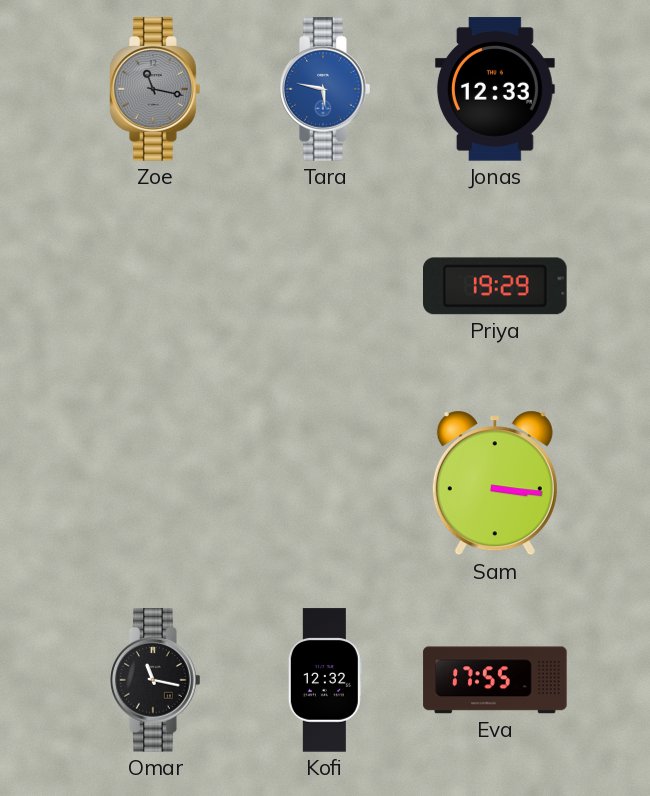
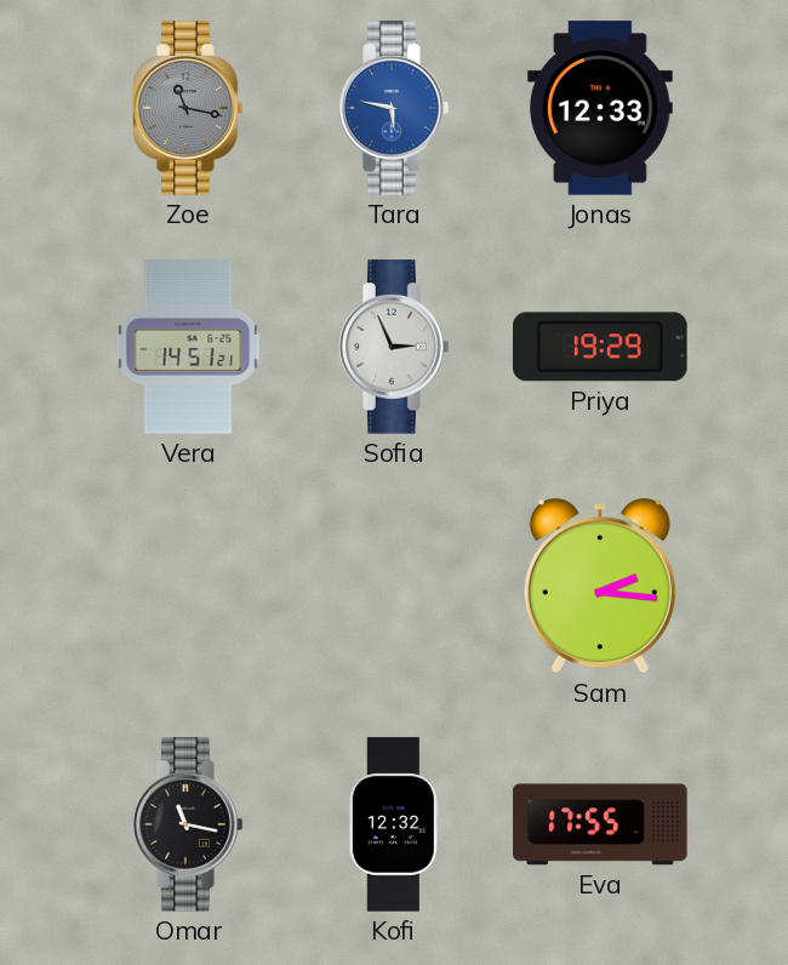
Vera: none -> 14:51
Sofia: none -> 2:56
Sam: 3:16 -> 2:16
